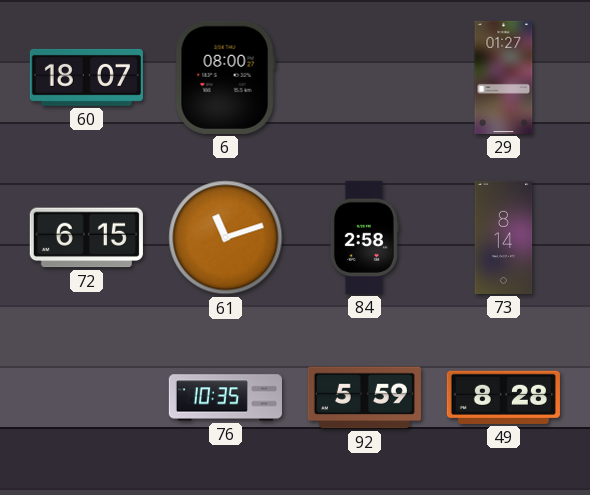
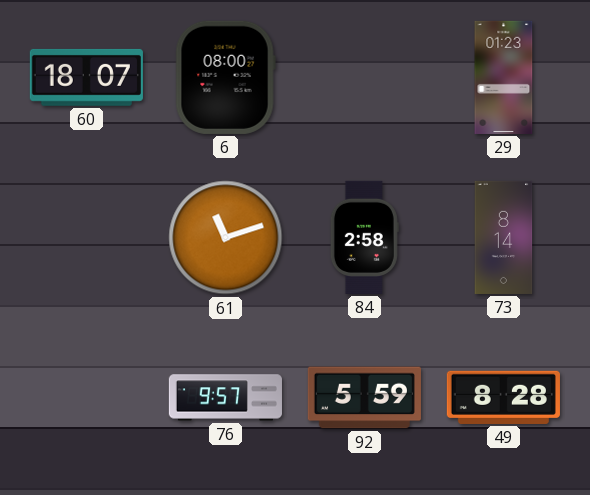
29: 01:27 -> 01:23
72: 6:15 -> none
76: 10:35 -> 9:57
